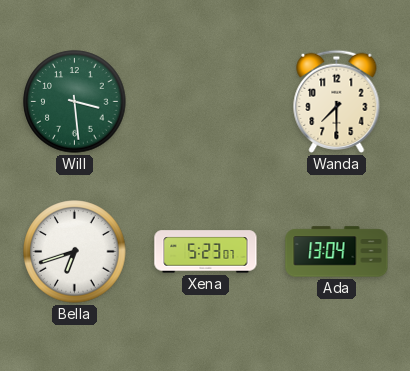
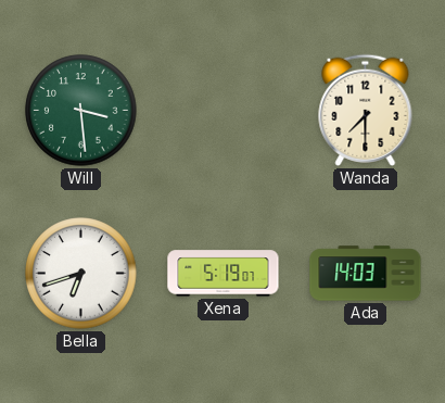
Xena: 5:23 -> 5:19
Ada: 13:04 -> 14:03
